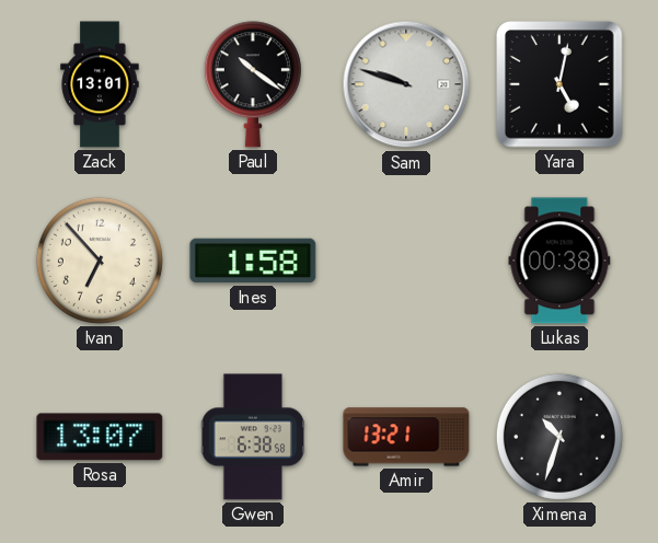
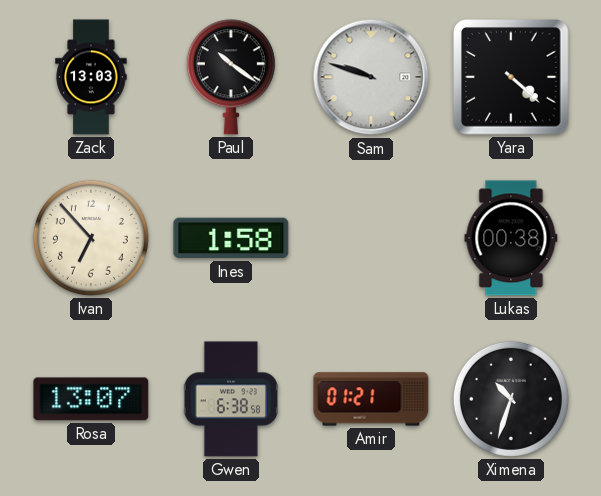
Zack: 13:01 -> 13:03
Yara: 5:02 -> 4:22
Amir: 13:21 -> 01:21
